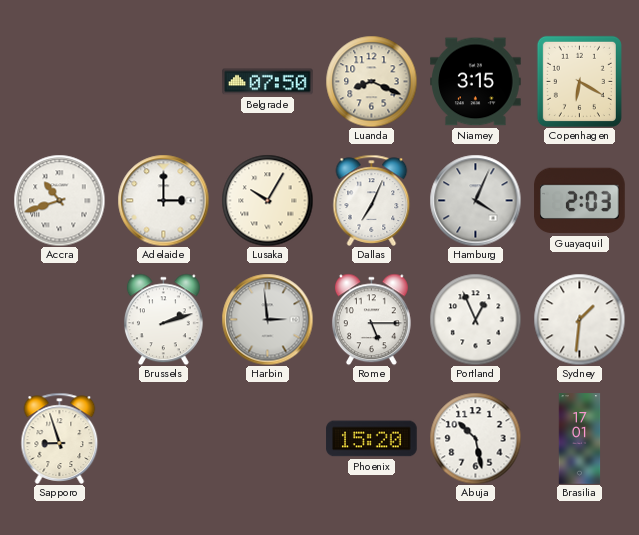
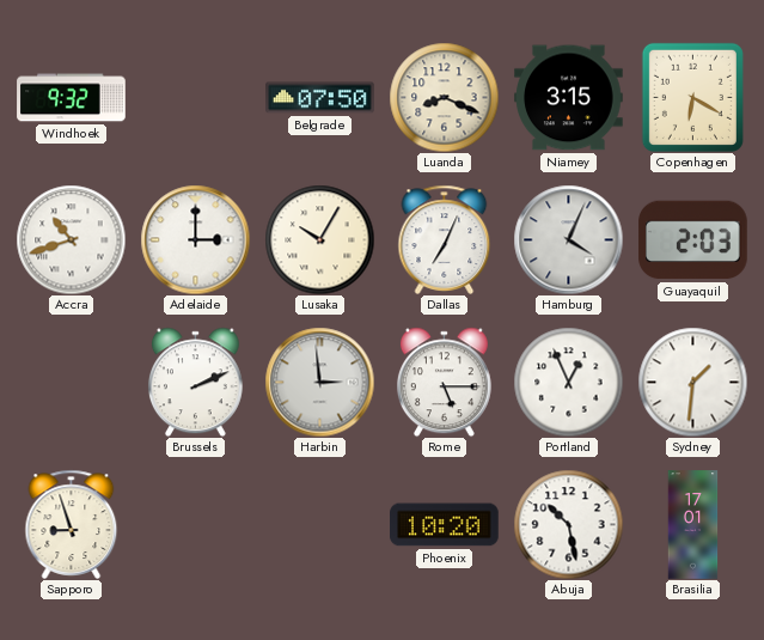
Windhoek: none -> 9:32
Brussels: 2:12 -> 2:11
Phoenix: 15:20 -> 10:20
